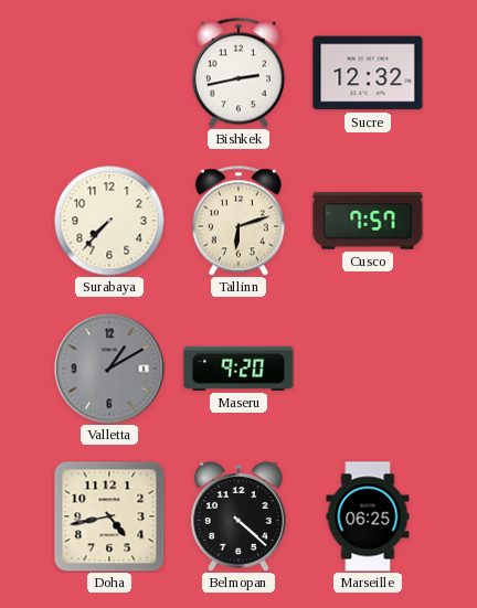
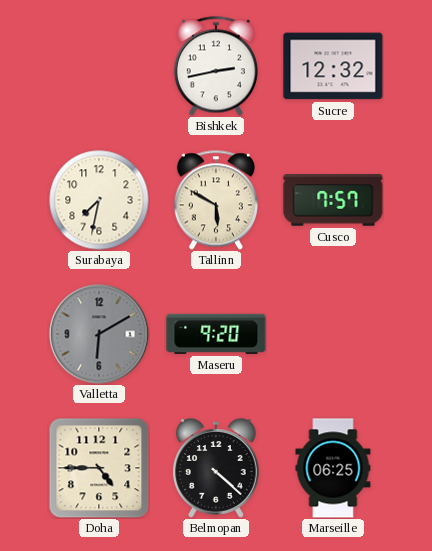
Surabaya: 7:37 -> 7:32
Tallinn: 6:12 -> 5:50
Valletta: 1:10 -> 6:10
Doha: 4:43 -> 4:45
